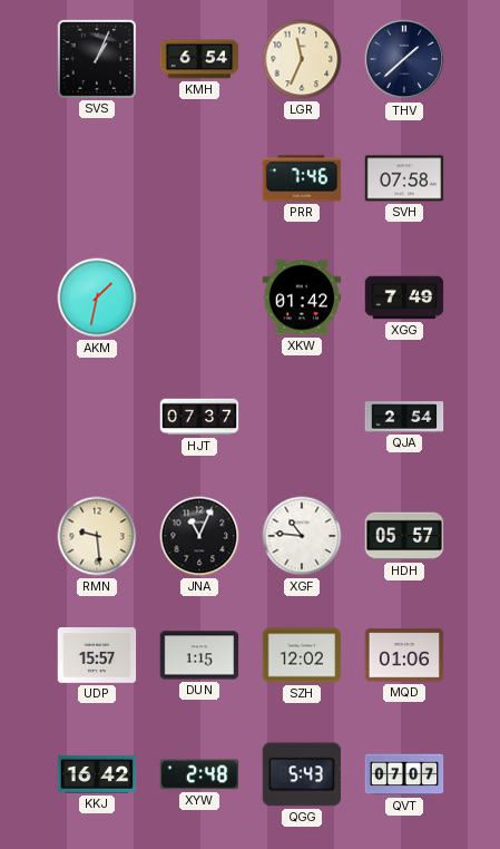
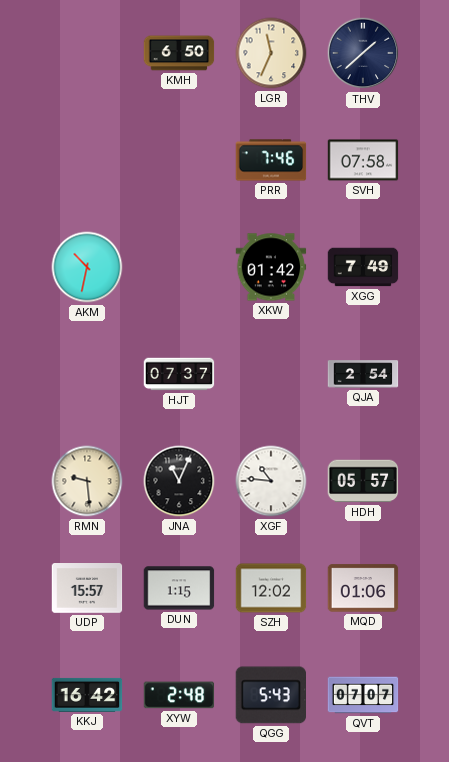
SVS: 1:04 -> none
KMH: 6:54 -> 6:50
AKM: 1:32 -> 10:32
